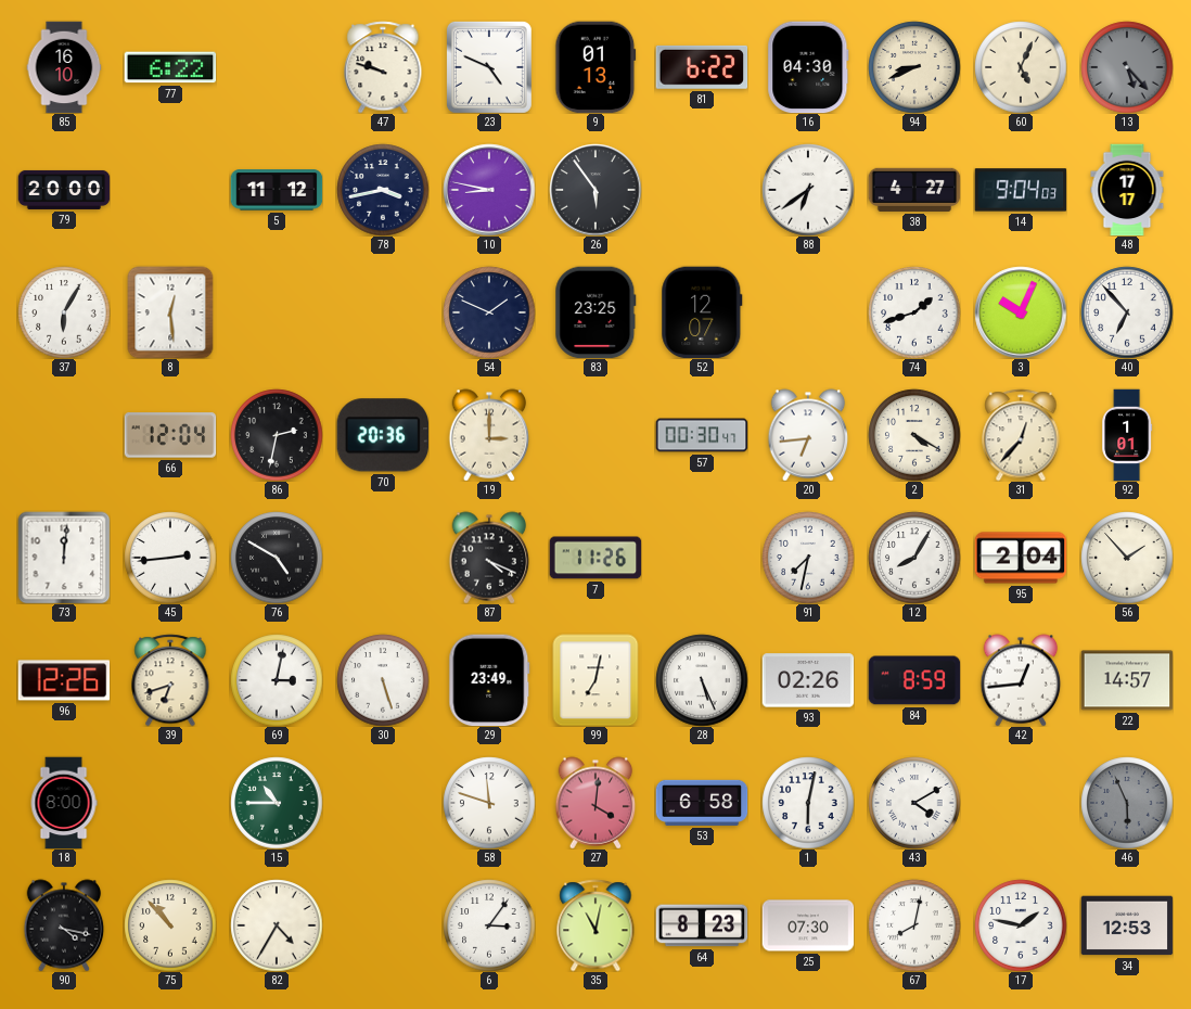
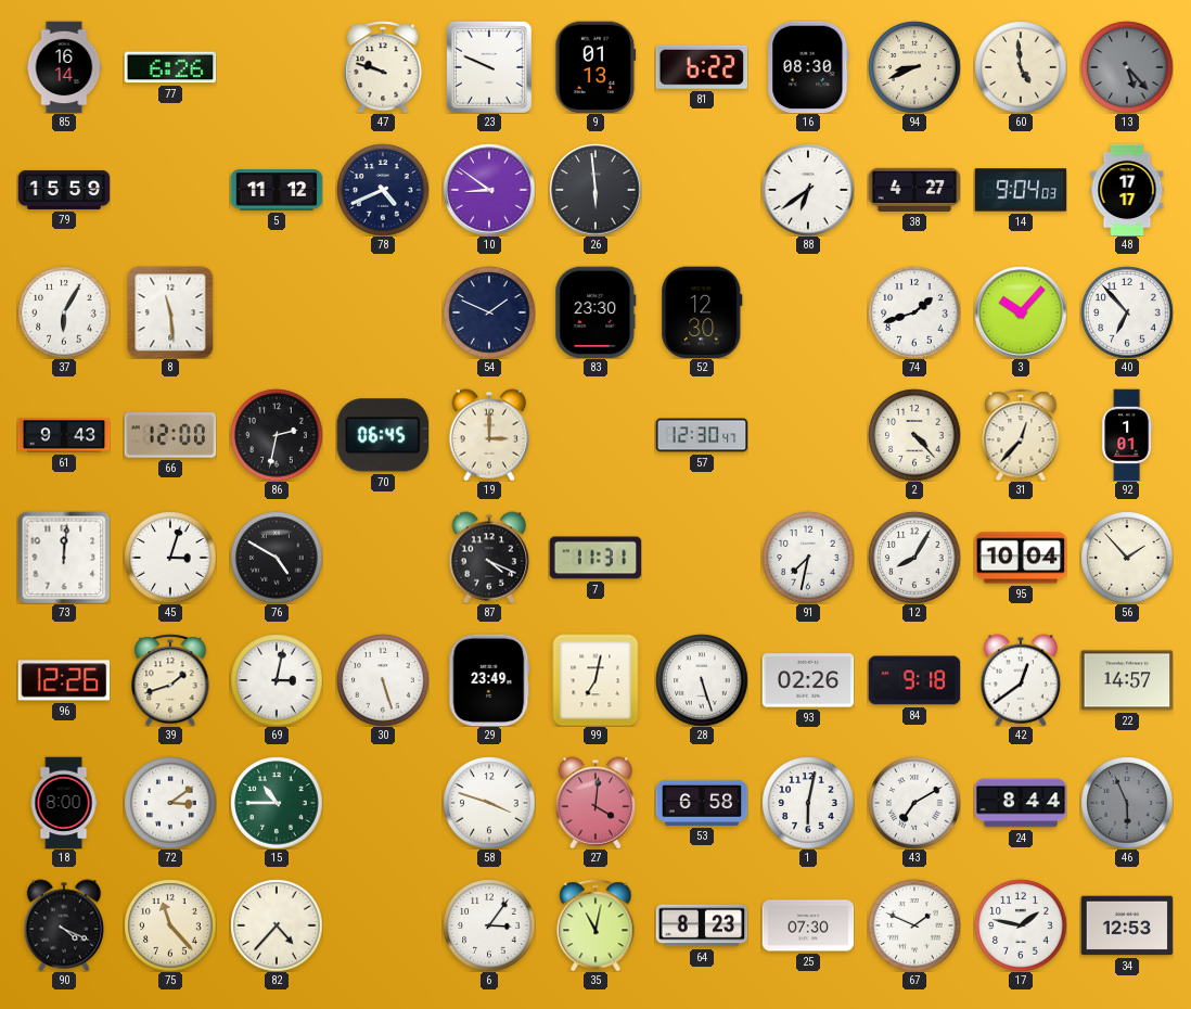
85: 16:10 -> 16:14
77: 6:22 -> 6:26
23: 4:49 -> 9:49
16: 04:30 -> 08:30
60: 5:04 -> 4:59
79: 20:00 -> 15:59
78: 3:43 -> 4:41
10: 8:47 -> 8:51
26: 5:54 -> 5:59
8: 12:29 -> 11:29
83: 23:25 -> 23:30
52: 12:07 -> 12:30
3: 10:04 -> 10:07
61: none -> 9:43
66: 12:04 -> 12:00
70: 20:36 -> 06:45
57: 00:30 -> 12:30
20: 6:44 -> none
2: 4:20 -> 4:23
45: 2:44 -> 3:03
7: 11:26 -> 11:31
95: 2:04 -> 10:04
39: 6:42 -> 1:42
28: 5:26 -> 5:27
84: 8:59 -> 9:18
42: 12:44 -> 12:39
72: none -> 3:09
58: 11:48 -> 3:48
43: 4:10 -> 7:10
24: none -> 8:44
90: 4:17 -> 4:19
75: 10:53 -> 11:23
82: 4:35 -> 4:37
67: 8:02 -> 1:49
